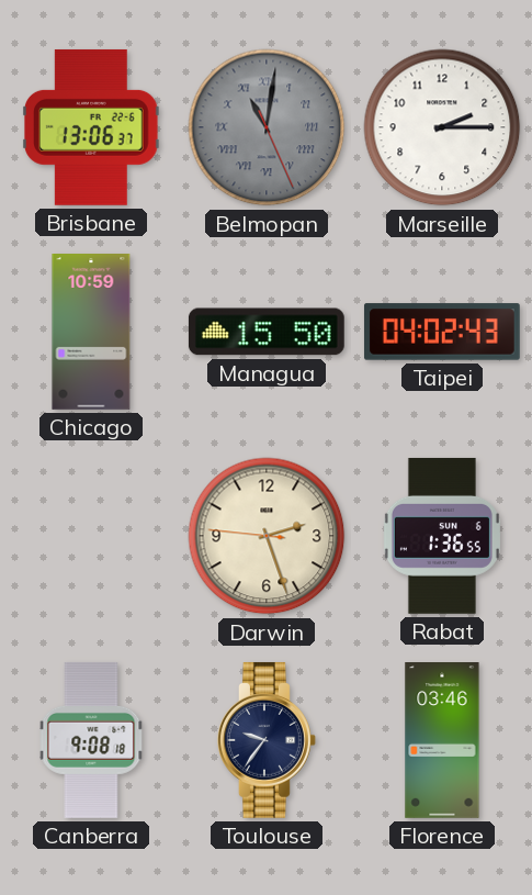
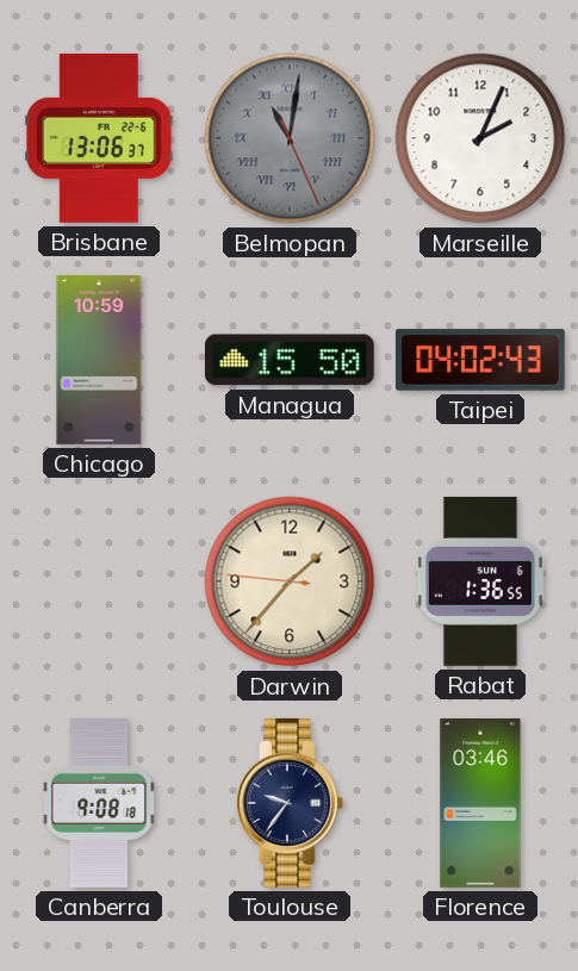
Marseille: 2:15 -> 2:04
Darwin: 2:26 -> 1:36
